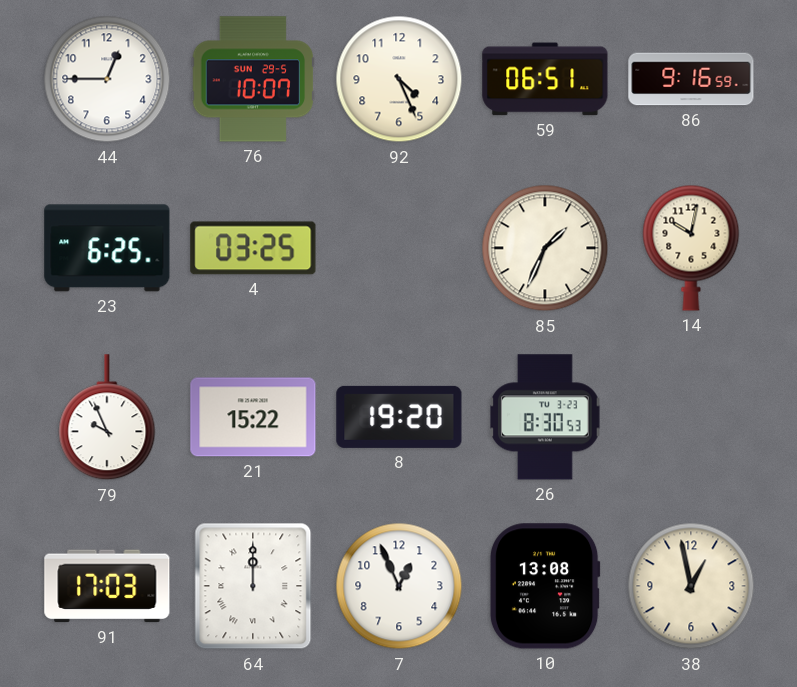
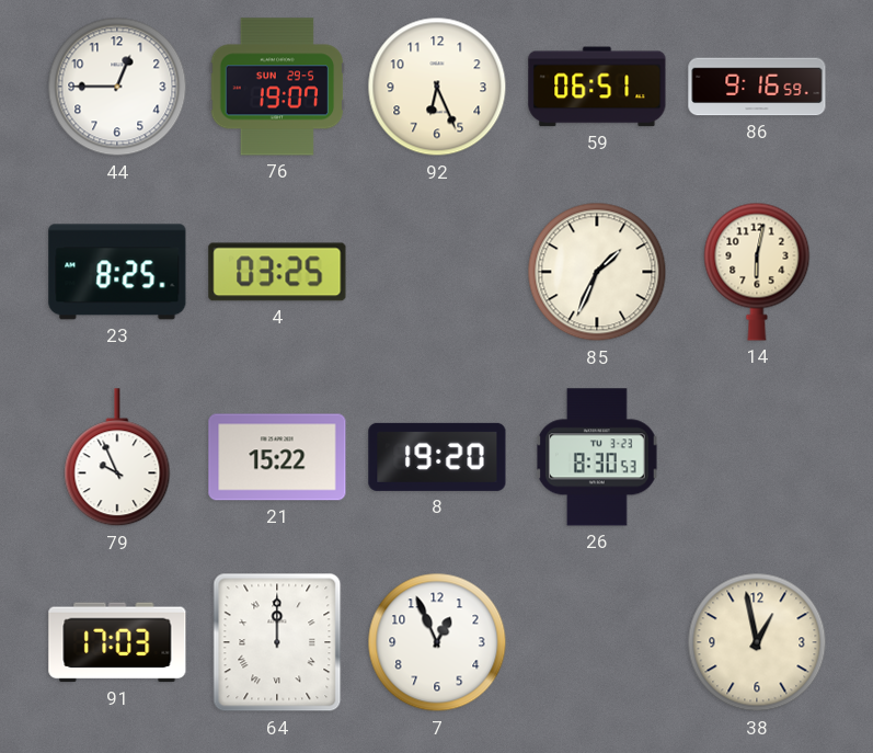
76: 10:07 -> 19:07
92: 4:26 -> 6:26
23: 6:25 -> 8:25
14: 10:02 -> 6:02
10: 13:08 -> none
